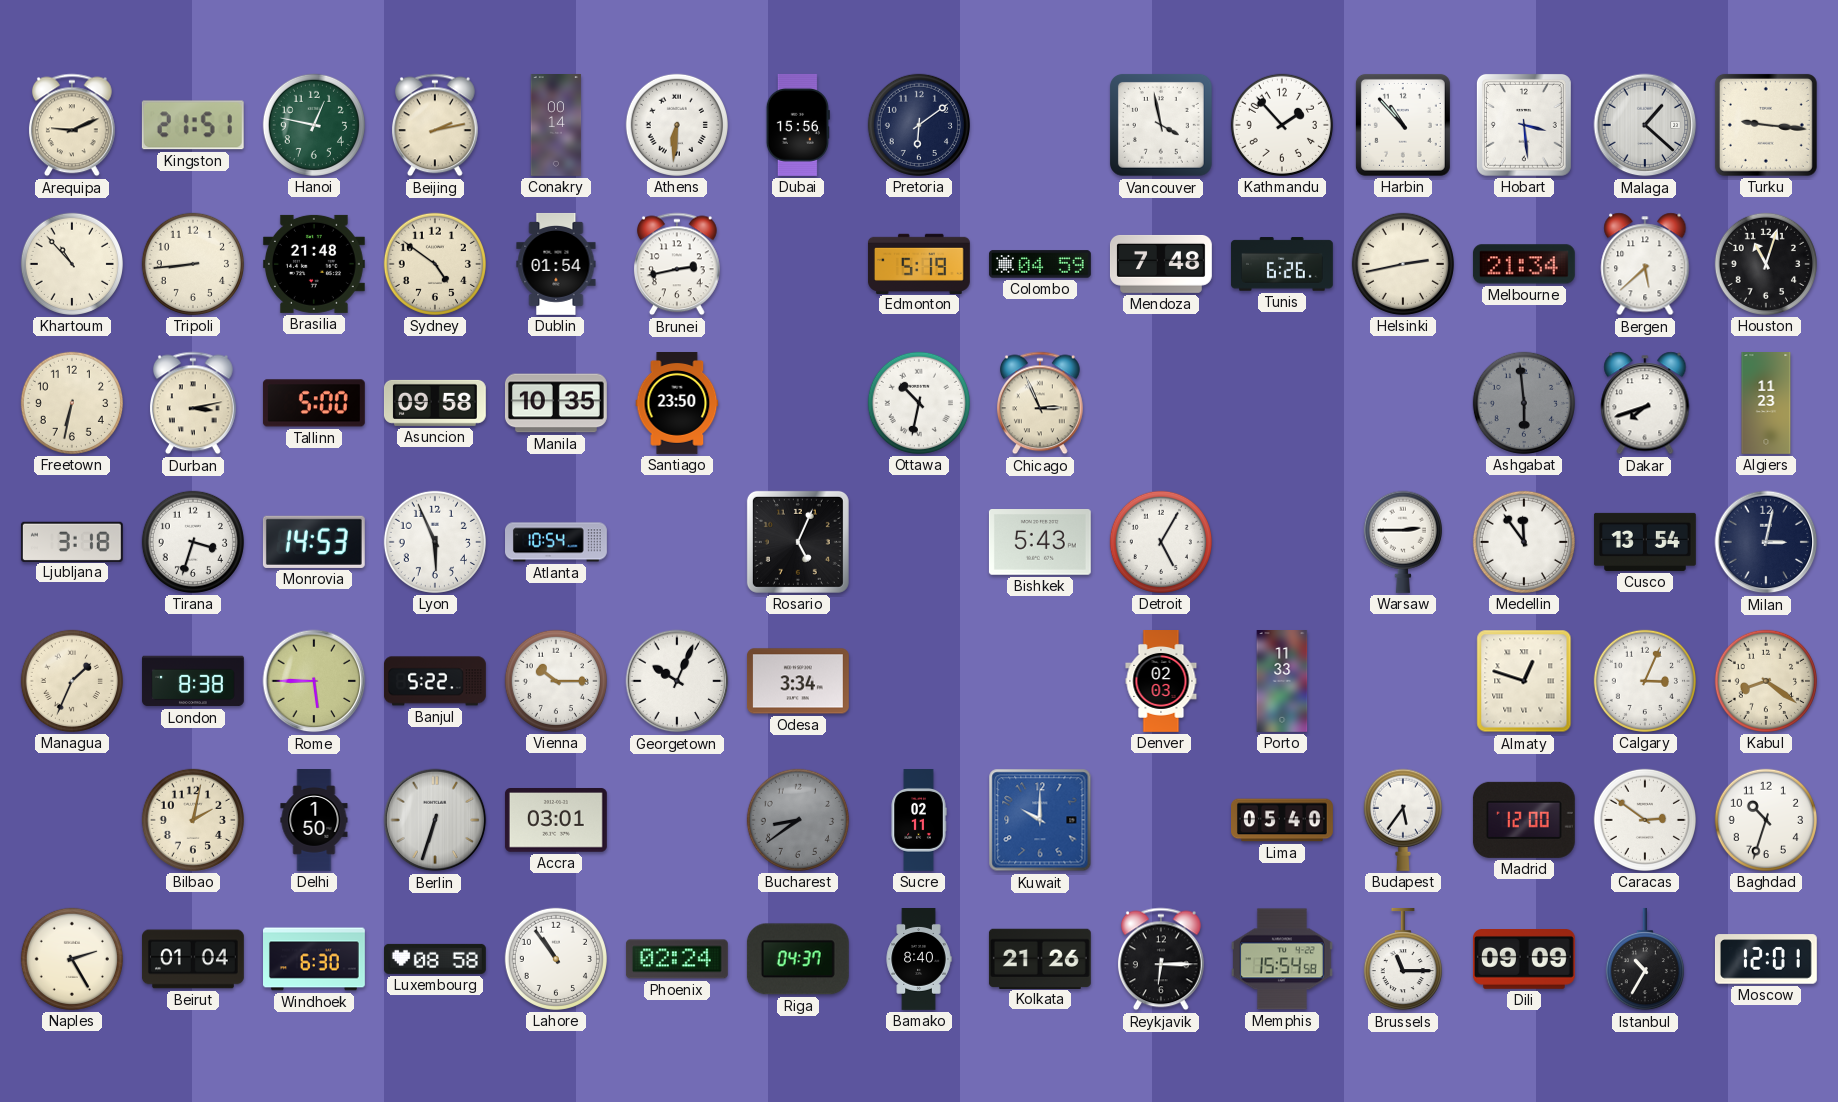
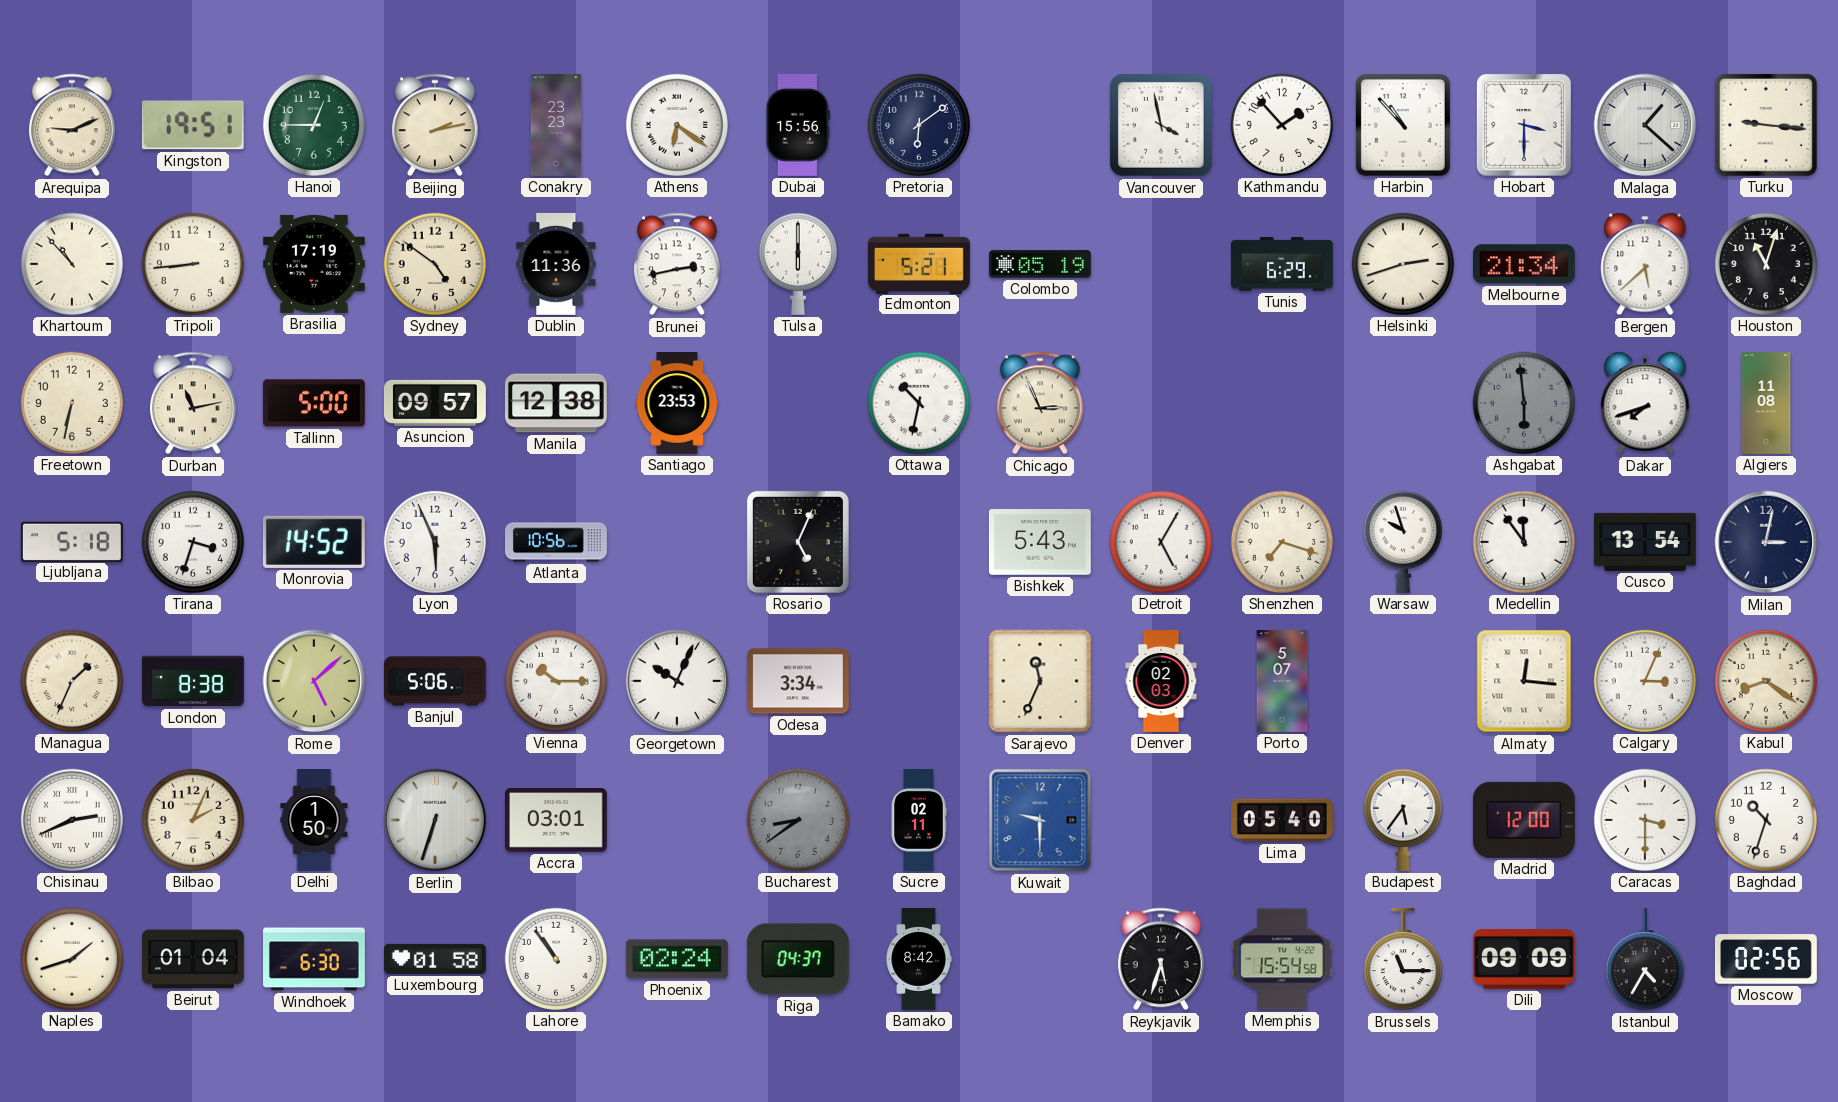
Kingston: 21:51 -> 19:51
Hanoi: 12:47 -> 12:45
Conakry: 00:14 -> 23:23
Athens: 6:31 -> 6:21
Hobart: 3:29 -> 3:30
Brasilia: 21:48 -> 17:19
Dublin: 01:54 -> 11:36
Tulsa: none -> 6:00
Edmonton: 5:19 -> 5:21
Colombo: 04:59 -> 05:19
Mendoza: 7:48 -> none
Tunis: 6:26 -> 6:29
Helsinki: 2:43 -> 2:42
Durban: 3:13 -> 11:13
Asuncion: 09:58 -> 09:57
Manila: 10:35 -> 12:38
Santiago: 23:50 -> 23:53
Algiers: 11:23 -> 11:08
Ljubljana: 3:18 -> 5:18
Monrovia: 14:53 -> 14:52
Atlanta: 10:54 -> 10:56
Shenzhen: none -> 7:18
Warsaw: 2:45 -> 9:57
Rome: 5:45 -> 5:08
Banjul: 5:22 -> 5:06
Sarajevo: none -> 11:34
Porto: 11:33 -> 5:07
Almaty: 12:48 -> 12:16
Chisinau: none -> 2:41
Bilbao: 2:02 -> 2:04
Kuwait: 10:00 -> 9:30
Caracas: 2:51 -> 3:30
Naples: 2:25 -> 1:42
Luxembourg: 08:58 -> 01:58
Bamako: 8:40 -> 8:42
Kolkata: 21:26 -> none
Reykjavik: 6:15 -> 5:33
Istanbul: 10:35 -> 4:35
Moscow: 12:01 -> 02:56
